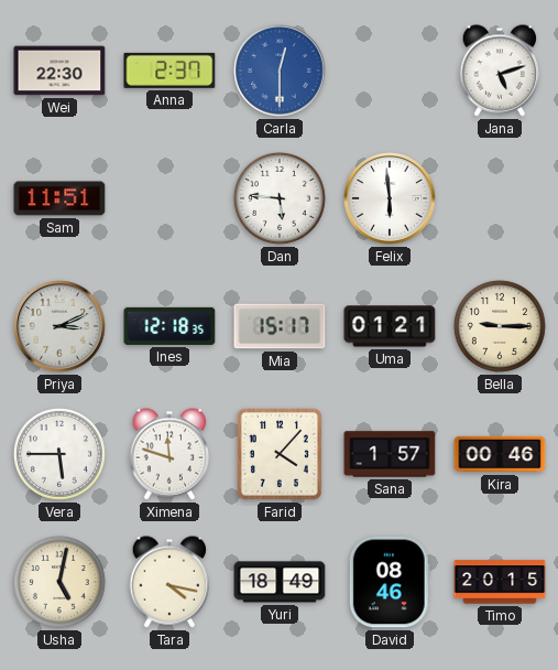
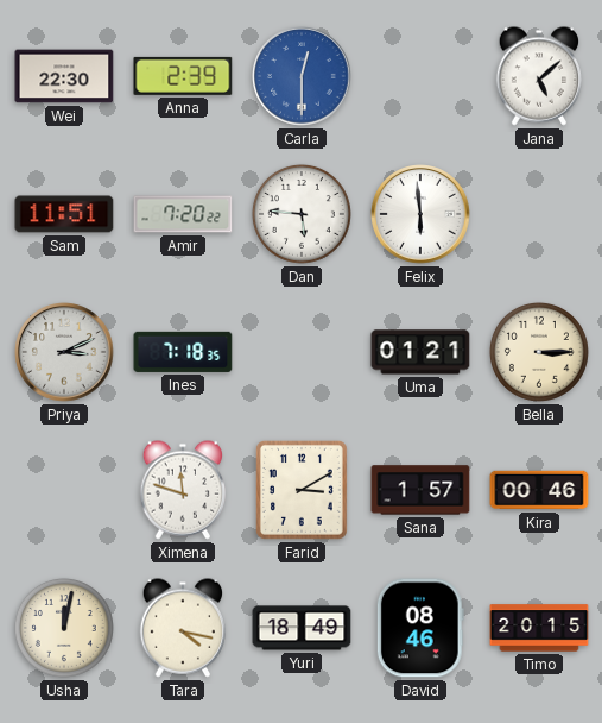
Anna: 2:37 -> 2:39
Jana: 5:12 -> 5:08
Amir: none -> 7:20
Ines: 12:18 -> 7:18
Mia: 15:17 -> none
Bella: 9:15 -> 3:15
Vera: 5:45 -> none
Farid: 4:07 -> 3:10
Usha: 5:02 -> 12:02
